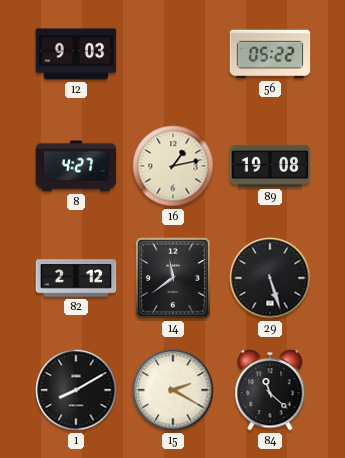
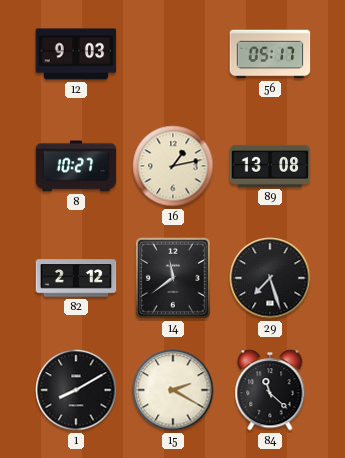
56: 05:22 -> 05:17
8: 4:27 -> 10:27
89: 19:08 -> 13:08
29: 5:27 -> 7:27
